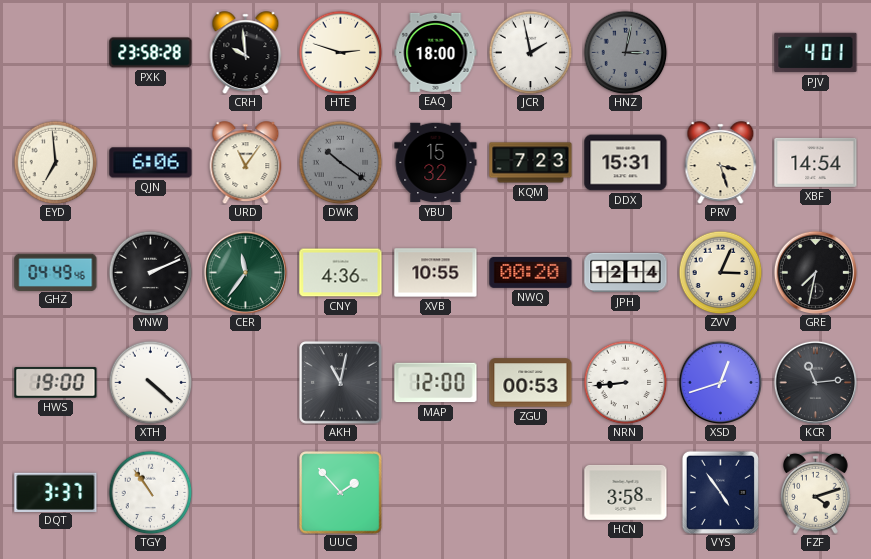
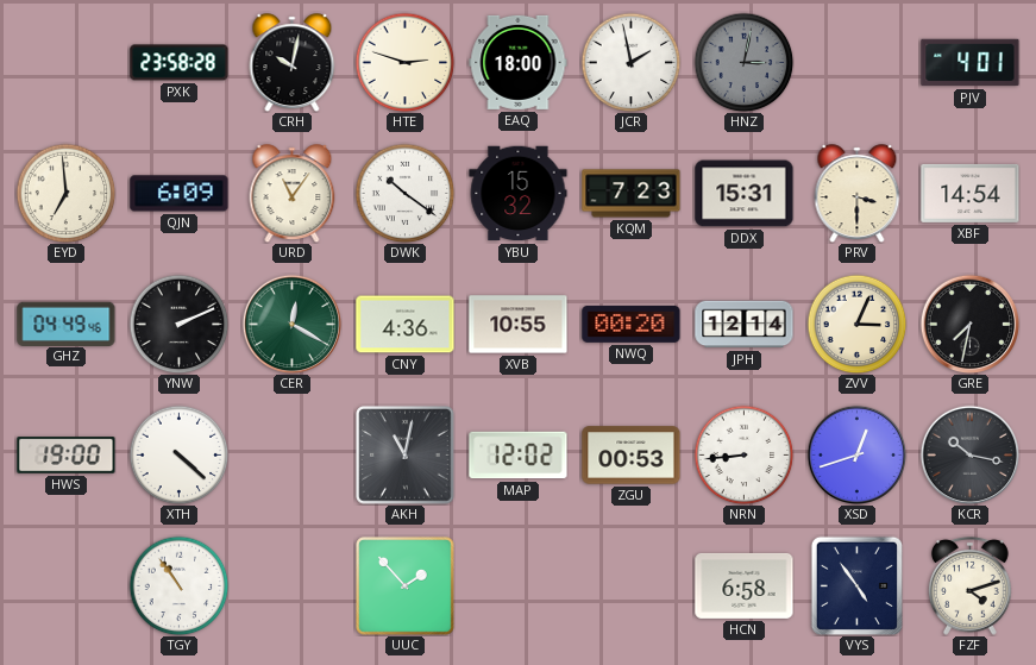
CRH: 9:59 -> 10:02
QJN: 6:06 -> 6:09
DWK dial: grey -> white
PRV: 3:27 -> 3:30
CER: 11:36 -> 12:20
MAP: 12:00 -> 12:02
KCR: 11:14 -> 10:17
DQT: 3:37 -> none
HCN: 3:58 -> 6:58
